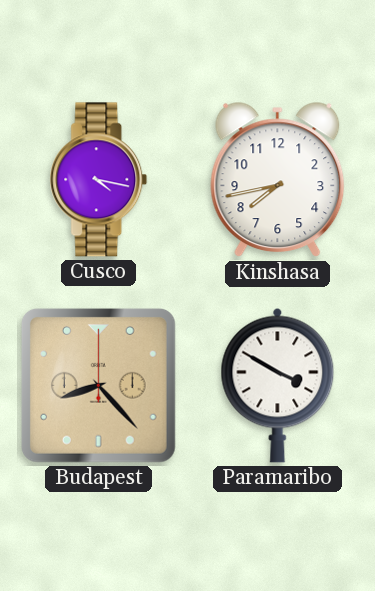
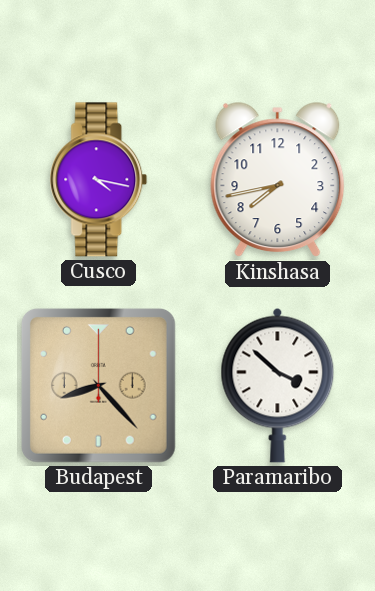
Paramaribo: 3:50 -> 3:52
